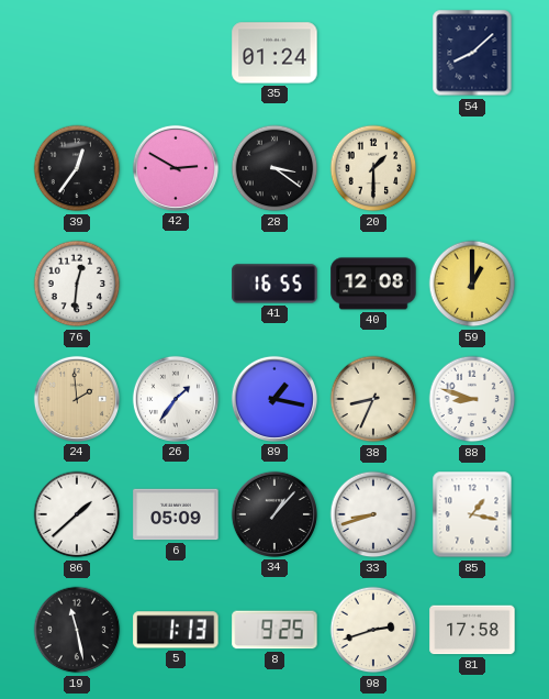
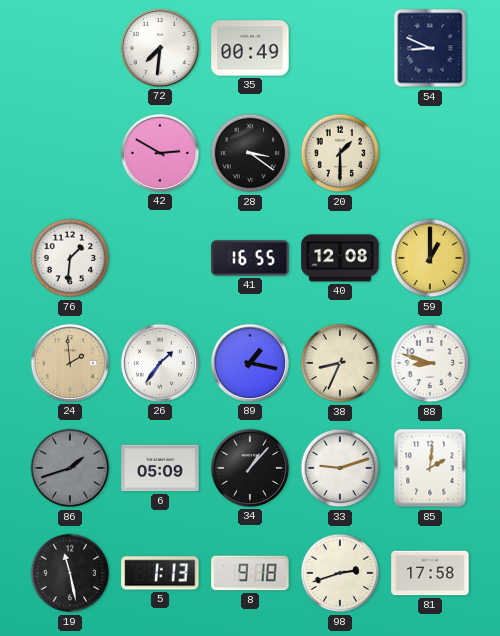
72: none -> 7:31
35: 01:24 -> 00:49
54: 8:08 -> 8:49
39: 12:36 -> none
76: 12:31 -> 1:31
86: 1:38 -> 1:42
86 dial: white -> grey
33: 8:42 -> 9:12
85: 1:17 -> 2:01
8: 9:25 -> 9:18
